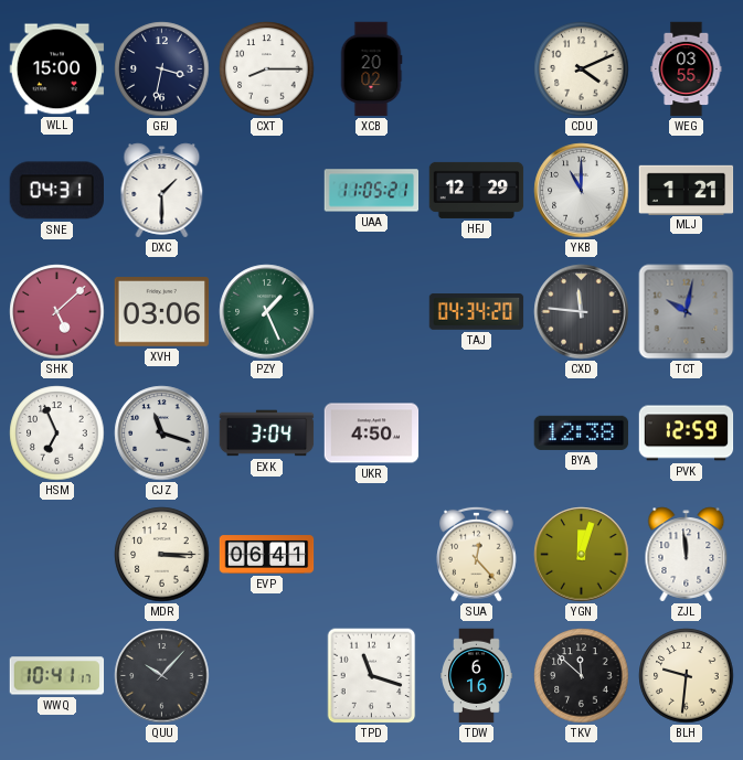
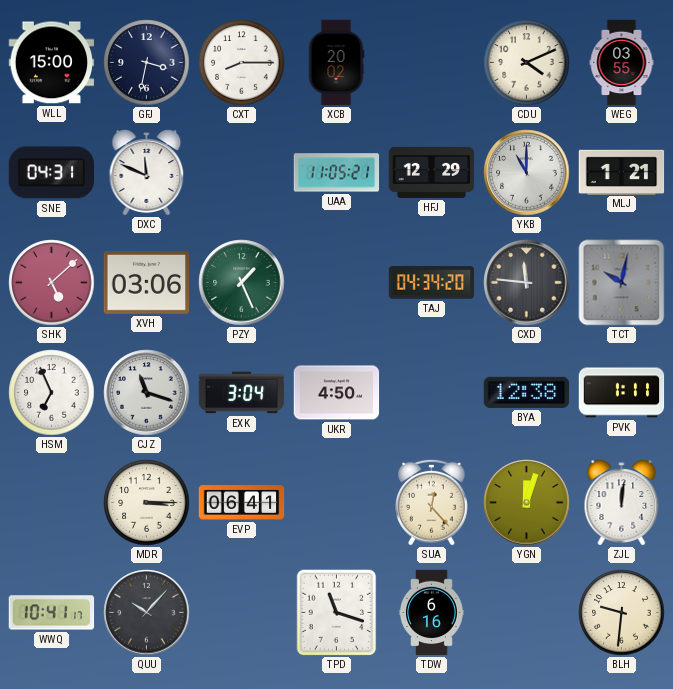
DXC: 1:30 -> 11:49
PVK: 12:59 -> 1:11
ZJL: 11:59 -> 12:01
TKV: 11:52 -> none
